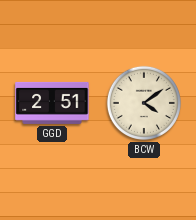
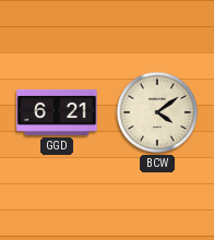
GGD: 2:51 -> 6:21
